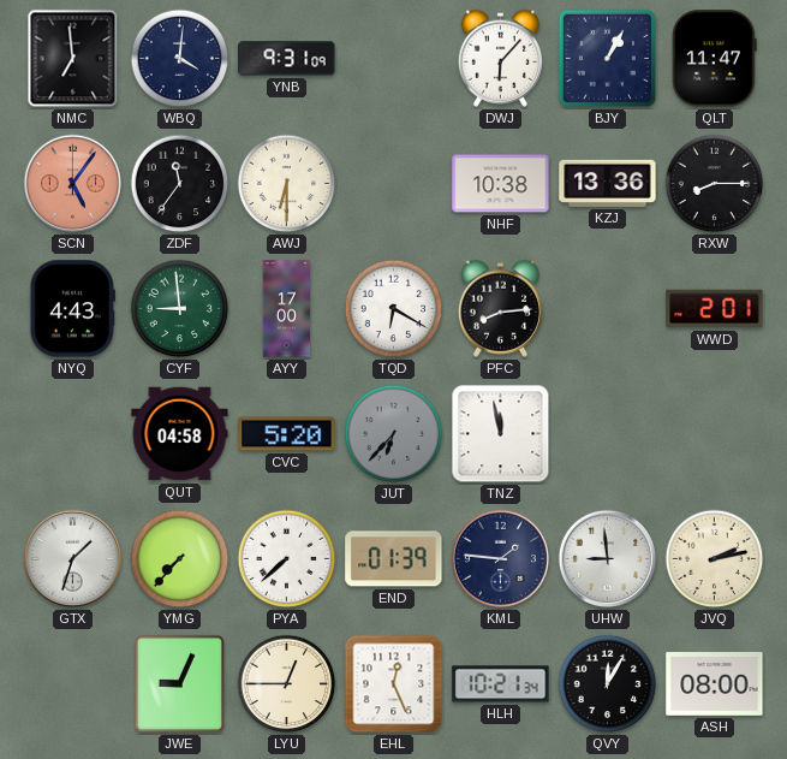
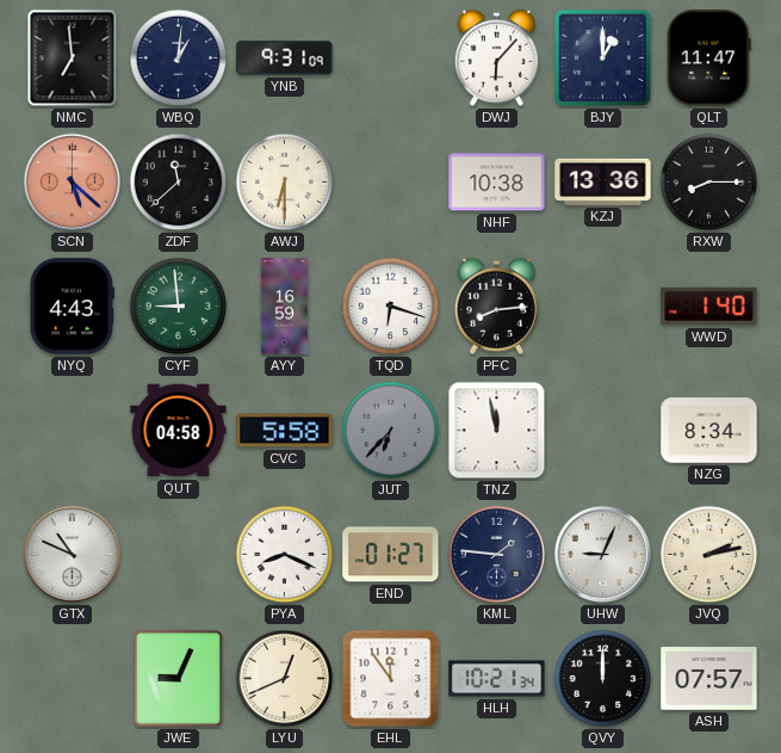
WBQ: 4:01 -> 1:01
BJY: 1:05 -> 1:00
SCN: 5:06 -> 5:22
ZDF: 11:36 -> 11:38
AYY: 17:00 -> 16:59
TQD: 6:20 -> 6:18
WWD: 2:01 -> 1:40
CVC: 5:20 -> 5:58
NZG: none -> 8:34
GTX: 1:33 -> 10:49
YMG: 7:37 -> none
PYA: 7:38 -> 8:19
END: 01:39 -> 01:27
UHW: 8:59 -> 9:04
LYU: 12:45 -> 12:41
EHL: 12:26 -> 11:54
QVY: 12:05 -> 12:00
ASH: 08:00 -> 07:57
